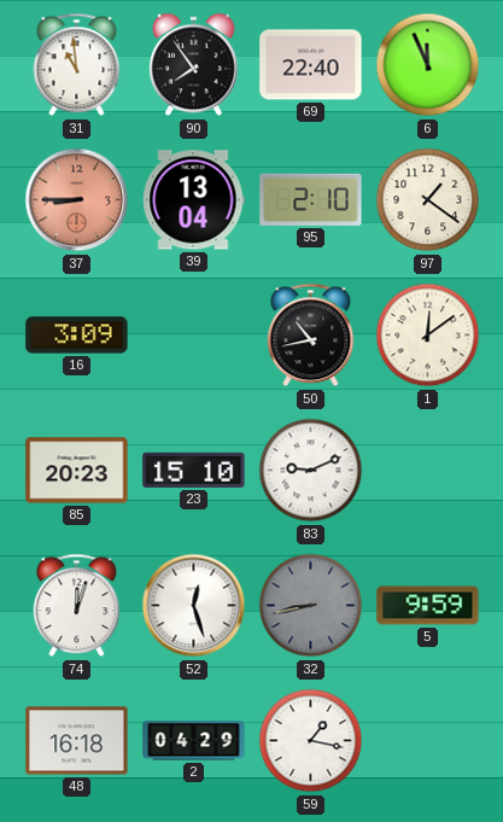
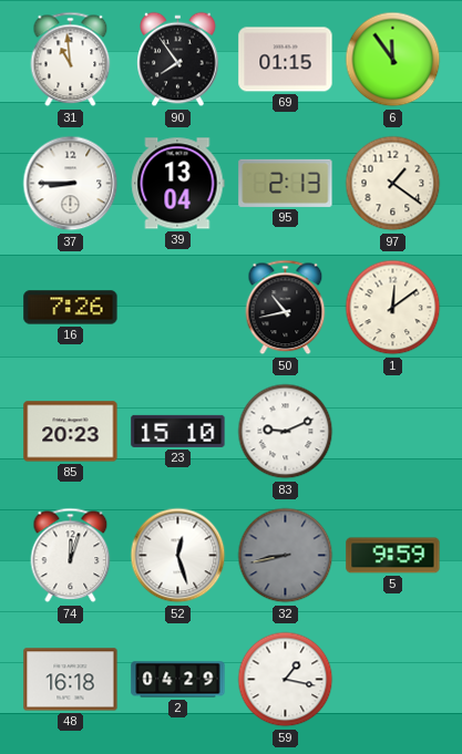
69: 22:40 -> 01:15
6: 11:56 -> 11:54
37 dial: salmon -> white
95: 2:10 -> 2:13
16: 3:09 -> 7:26
